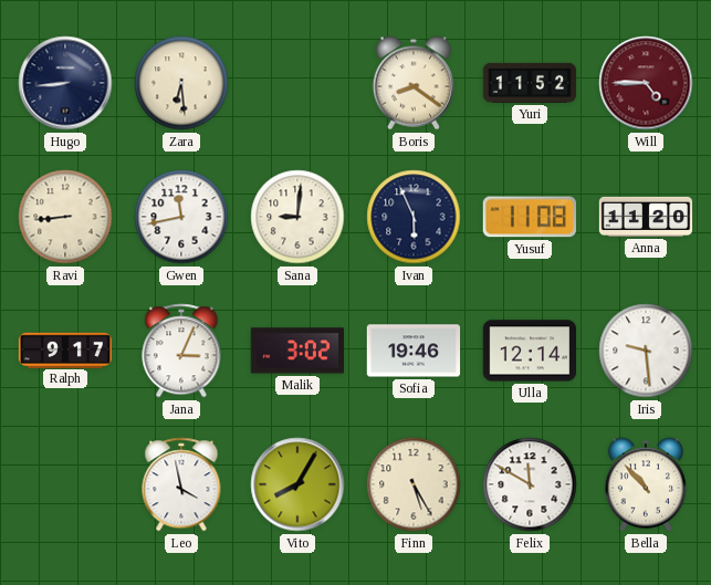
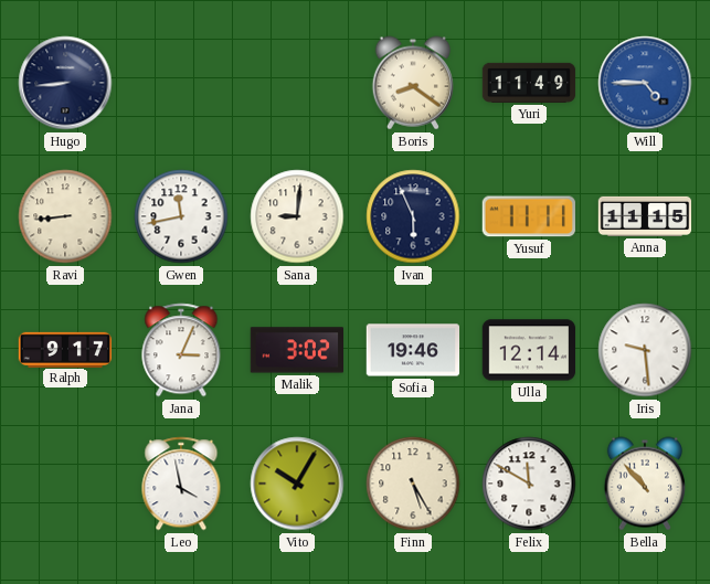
Zara: 6:29 -> none
Yuri: 11:52 -> 11:49
Will dial: burgundy -> blue
Yusuf: 11:08 -> 11:11
Anna: 11:20 -> 11:15
Vito: 8:05 -> 10:05
